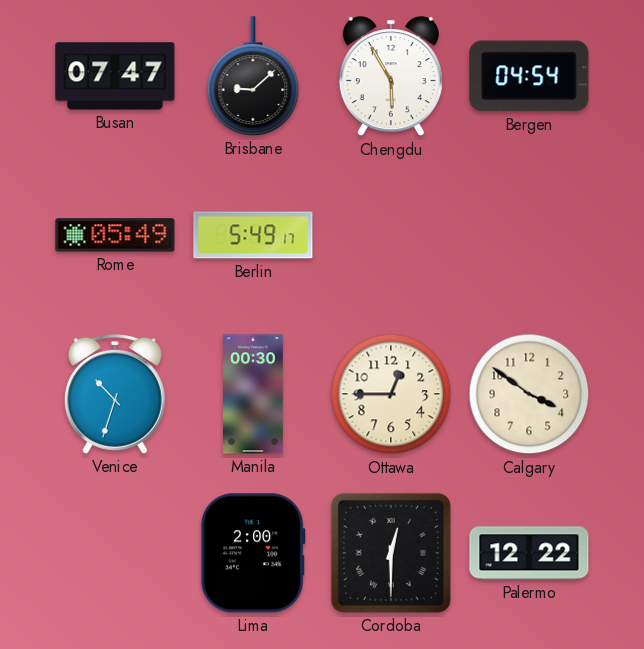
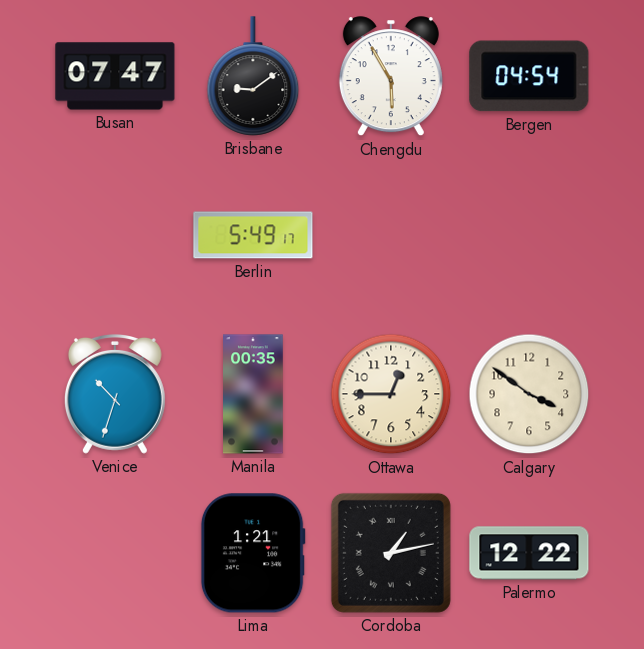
Brisbane: 9:08 -> 9:09
Rome: 05:49 -> none
Manila: 00:30 -> 00:35
Lima: 2:00 -> 1:21
Cordoba: 12:30 -> 1:13
